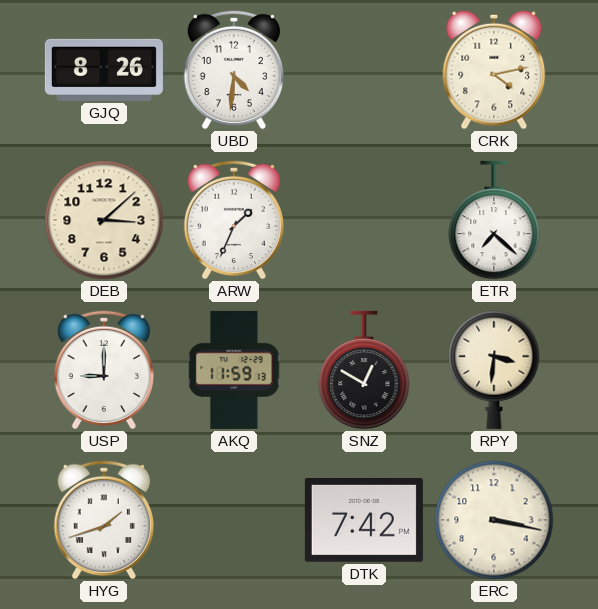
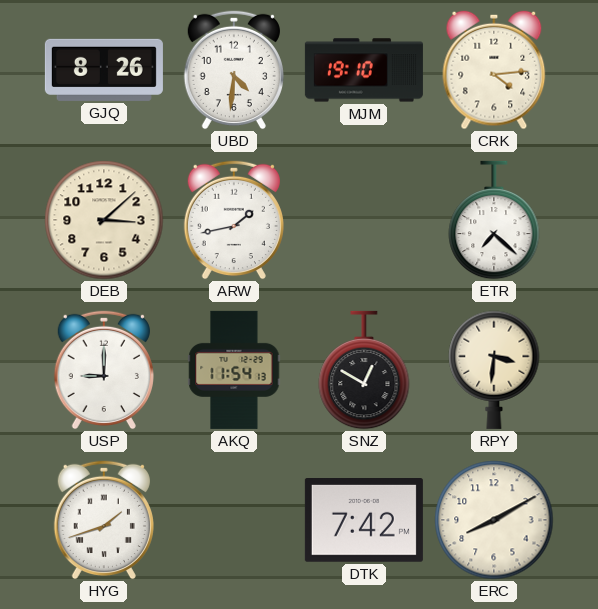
MJM: none -> 19:10
CRK: 4:13 -> 4:14
ARW: 1:34 -> 1:43
AKQ: 11:59 -> 11:54
ERC: 3:17 -> 8:10
